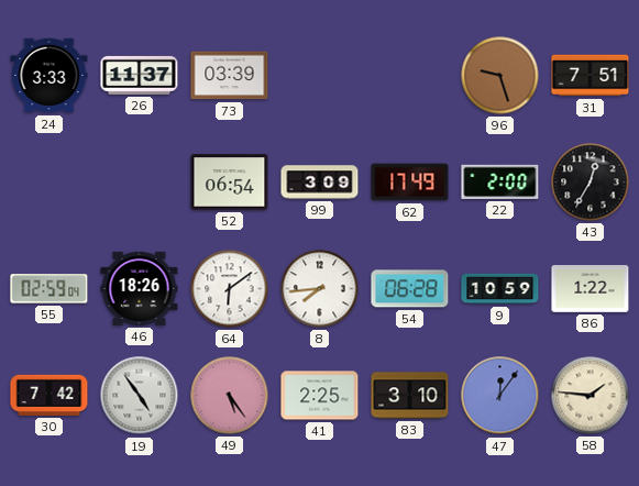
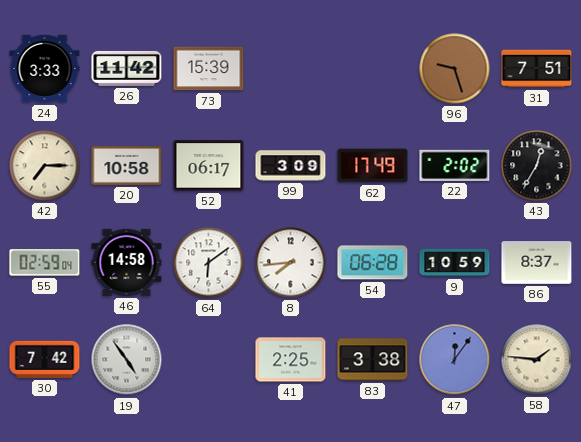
26: 11:37 -> 11:42
73: 03:39 -> 15:39
42: none -> 7:15
20: none -> 10:58
52: 06:54 -> 06:17
22: 2:00 -> 2:02
46: 18:26 -> 14:58
86: 1:22 -> 8:37
49: 5:24 -> none
83: 3:10 -> 3:38
